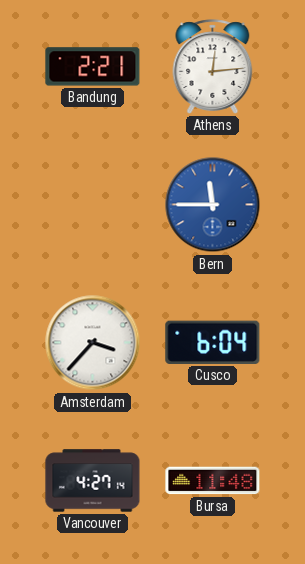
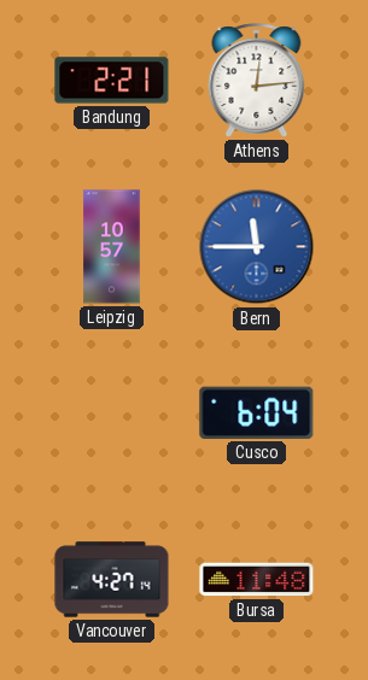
Leipzig: none -> 10:57
Amsterdam: 3:37 -> none
